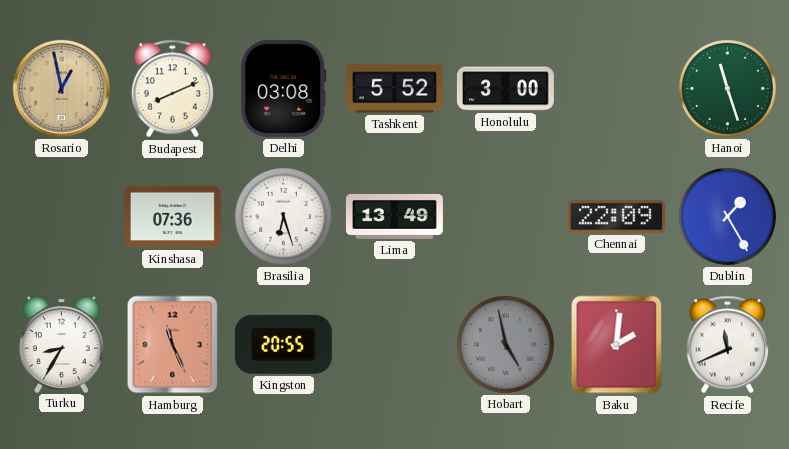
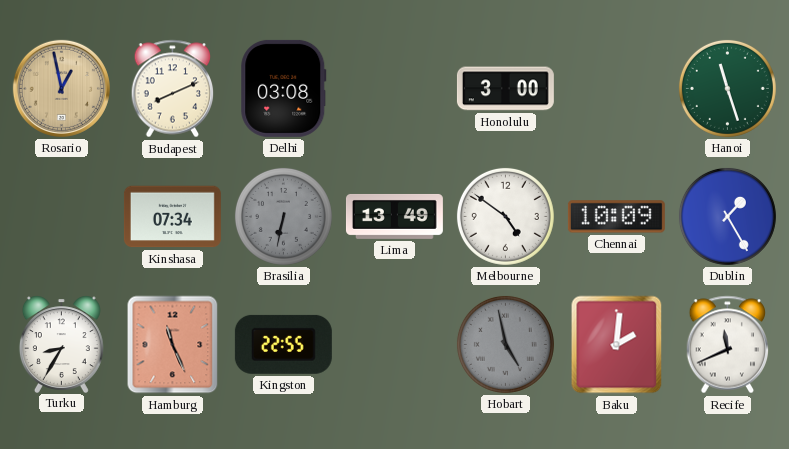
Tashkent: 5:52 -> none
Kinshasa: 07:36 -> 07:34
Brasilia: 6:27 -> 6:32
Brasilia dial: white -> grey
Melbourne: none -> 4:51
Chennai: 22:09 -> 10:09
Kingston: 20:55 -> 22:55
